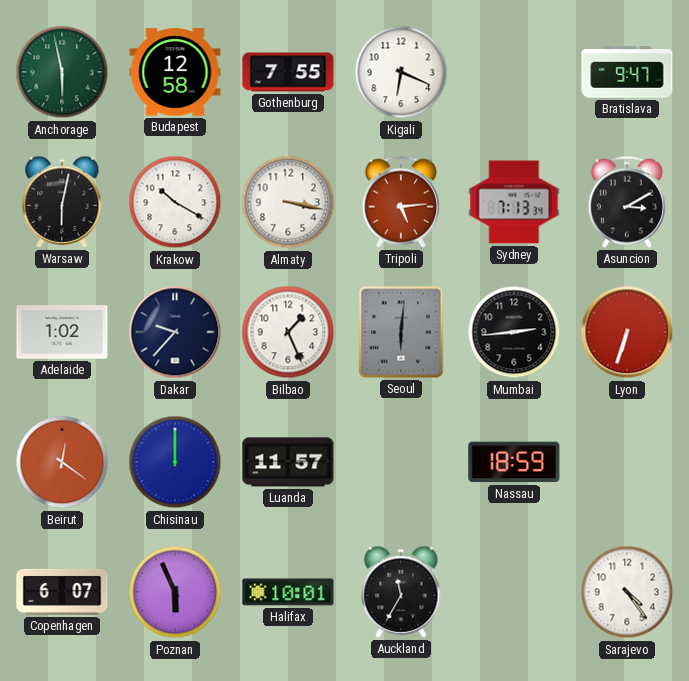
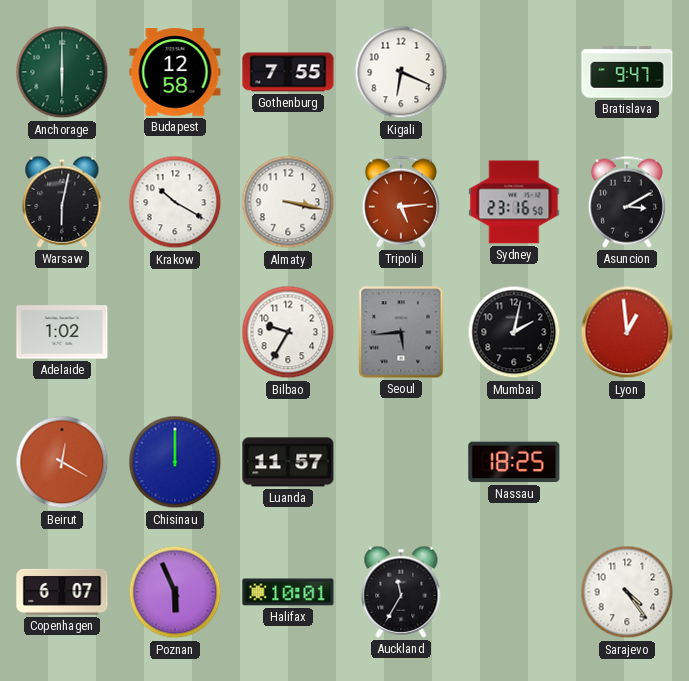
Anchorage: 5:58 -> 6:00
Sydney: 7:13 -> 23:16
Dakar: 9:37 -> none
Bilbao: 1:26 -> 9:35
Seoul: 6:01 -> 5:44
Mumbai: 2:44 -> 2:02
Lyon: 6:33 -> 12:59
Beirut: 12:21 -> 12:20
Nassau: 18:59 -> 18:25
